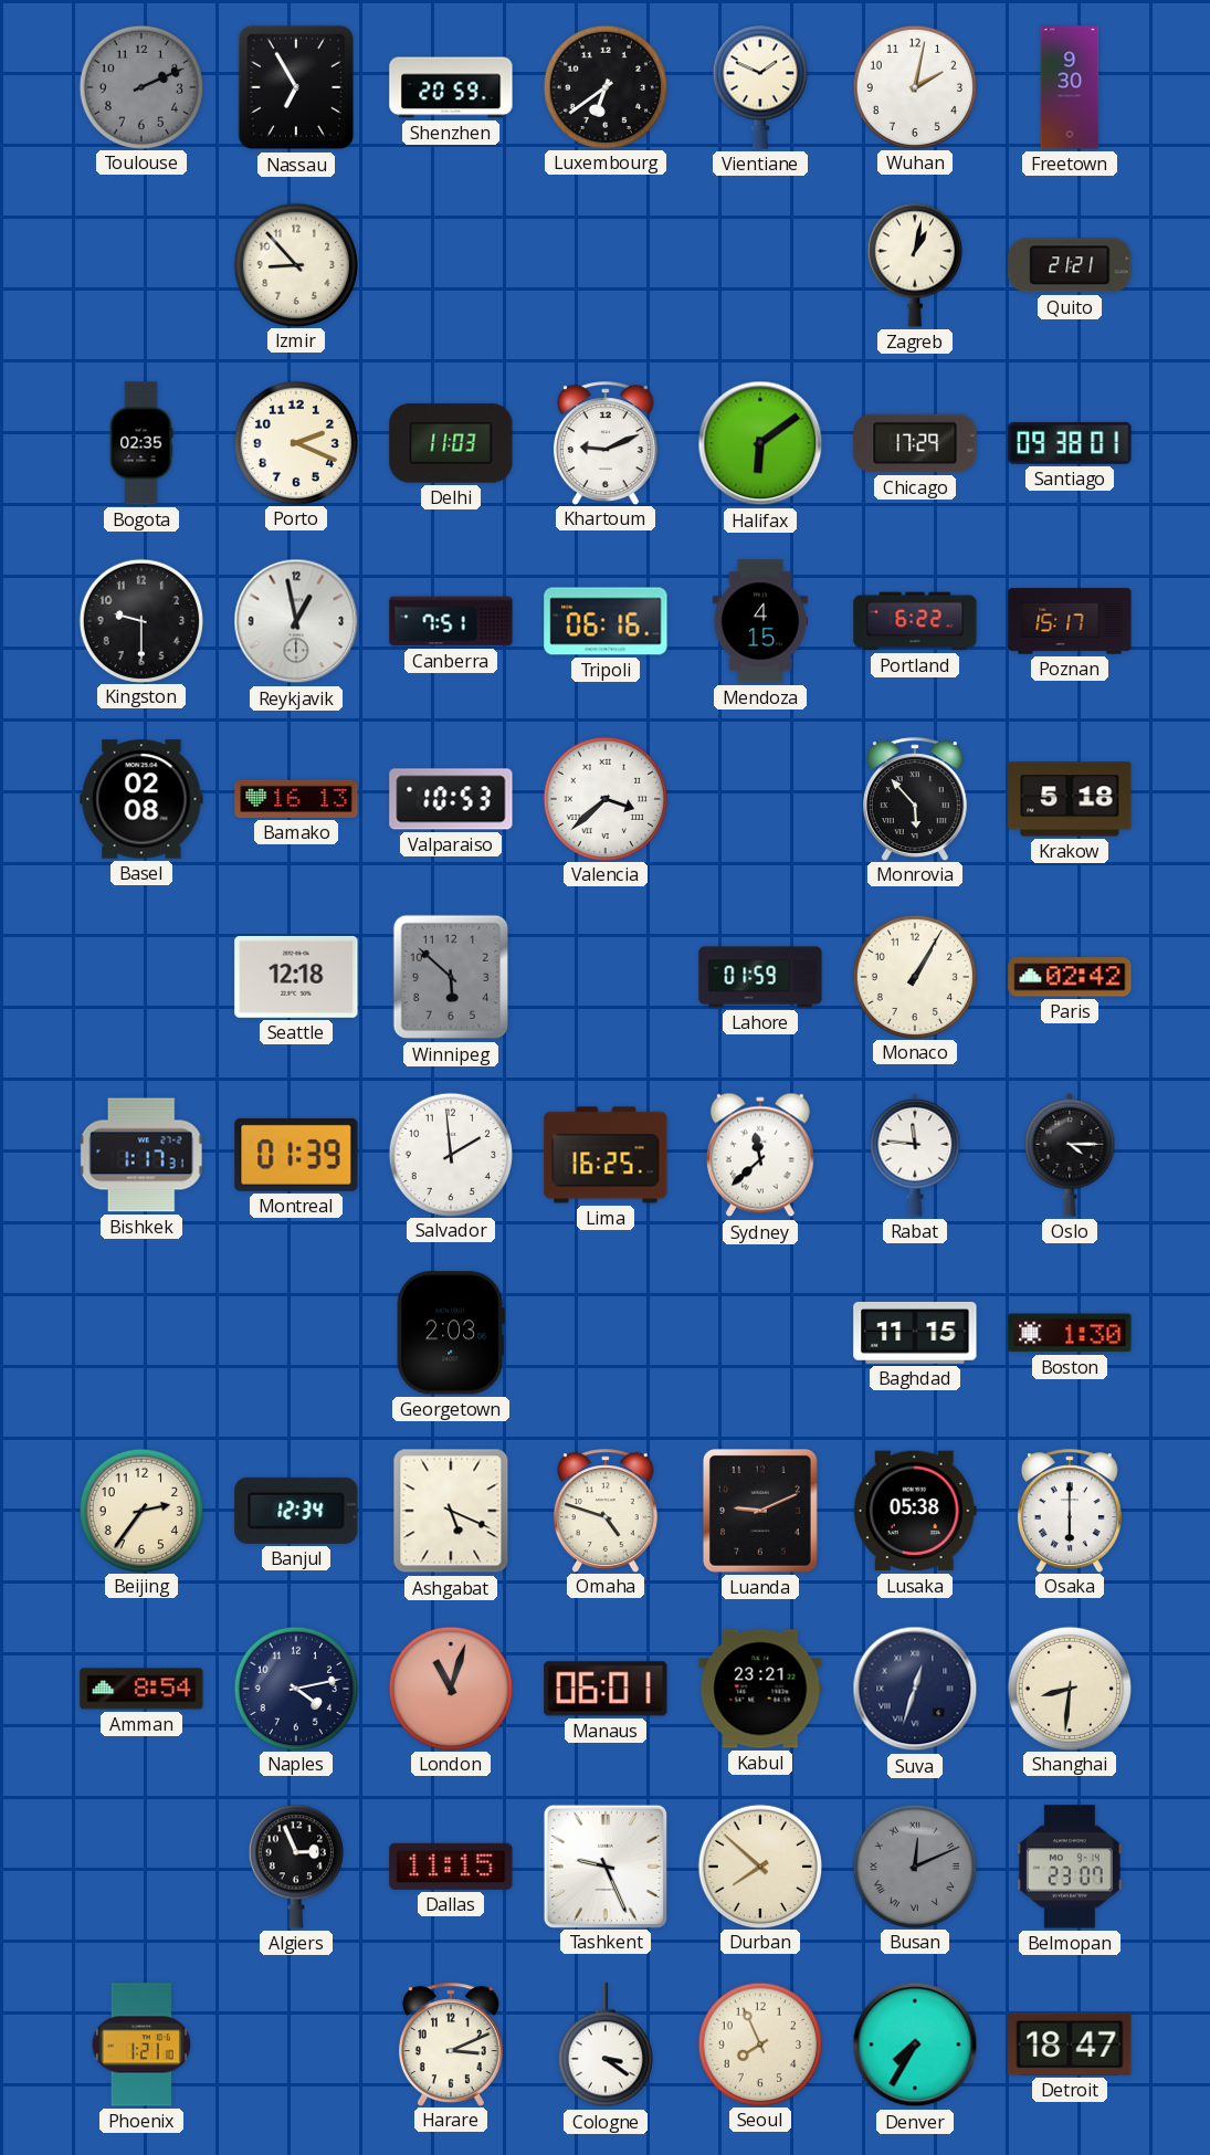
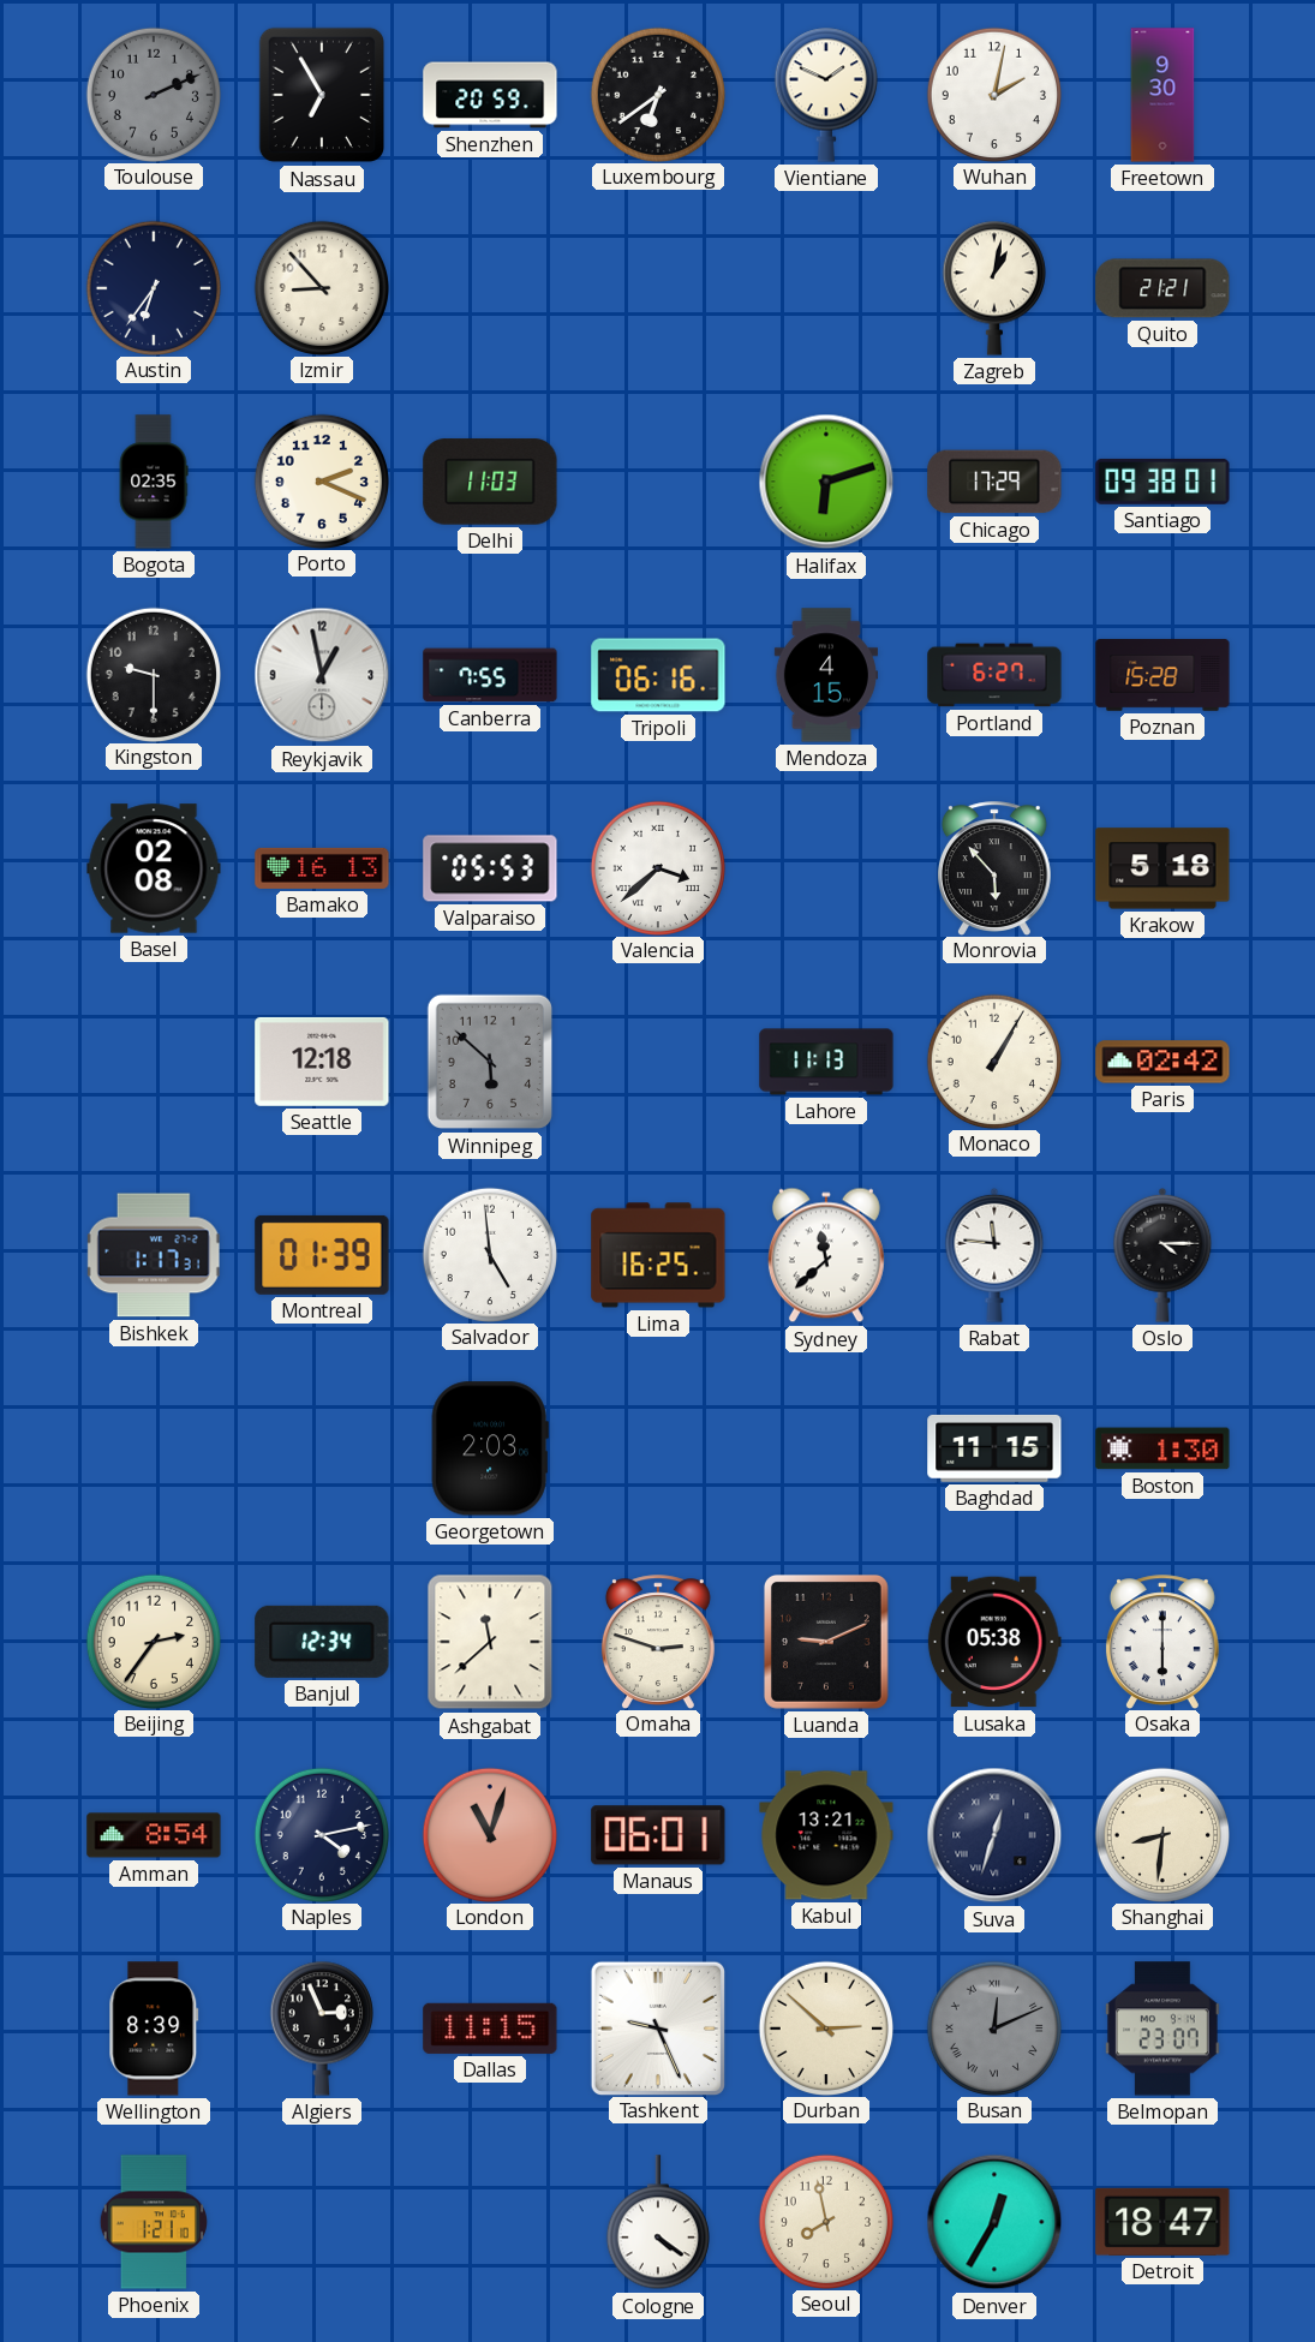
Austin: none -> 6:36
Khartoum: 9:11 -> none
Halifax: 6:09 -> 6:12
Canberra: 7:51 -> 7:55
Portland: 6:22 -> 6:27
Poznan: 15:17 -> 15:28
Valparaiso: 10:53 -> 05:53
Lahore: 01:59 -> 11:13
Salvador: 1:59 -> 4:59
Ashgabat: 5:19 -> 11:38
Omaha: 4:48 -> 2:48
Kabul: 23:21 -> 13:21
Wellington: none -> 8:39
Durban: 7:52 -> 2:52
Harare: 3:11 -> none
Cologne: 3:21 -> 4:21
Seoul: 7:56 -> 7:58
Denver: 7:35 -> 12:35
